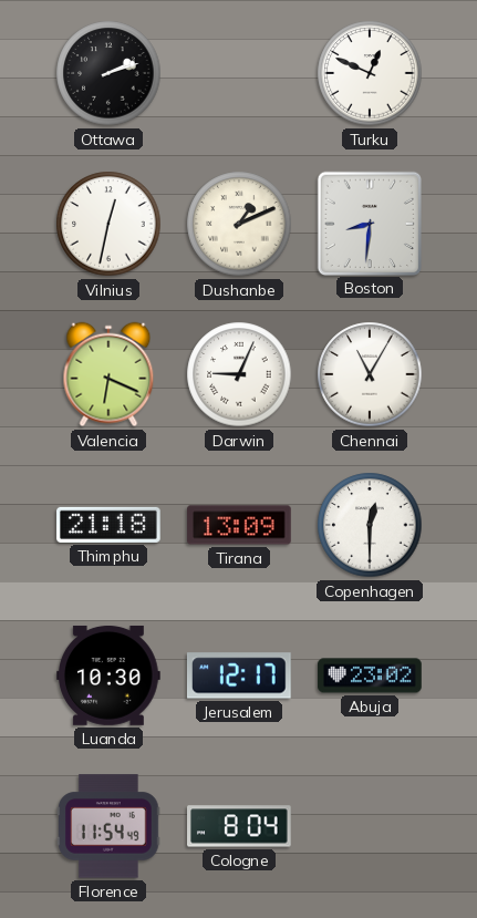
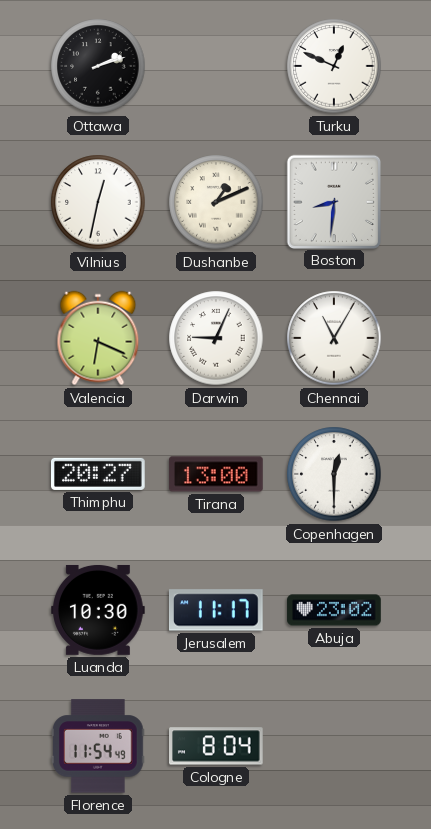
Thimphu: 21:18 -> 20:27
Tirana: 13:09 -> 13:00
Jerusalem: 12:17 -> 11:17
